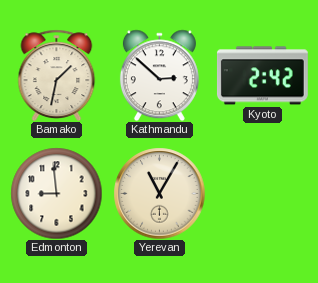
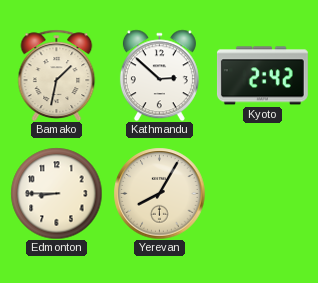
Edmonton: 8:59 -> 8:45
Yerevan: 11:05 -> 8:05
